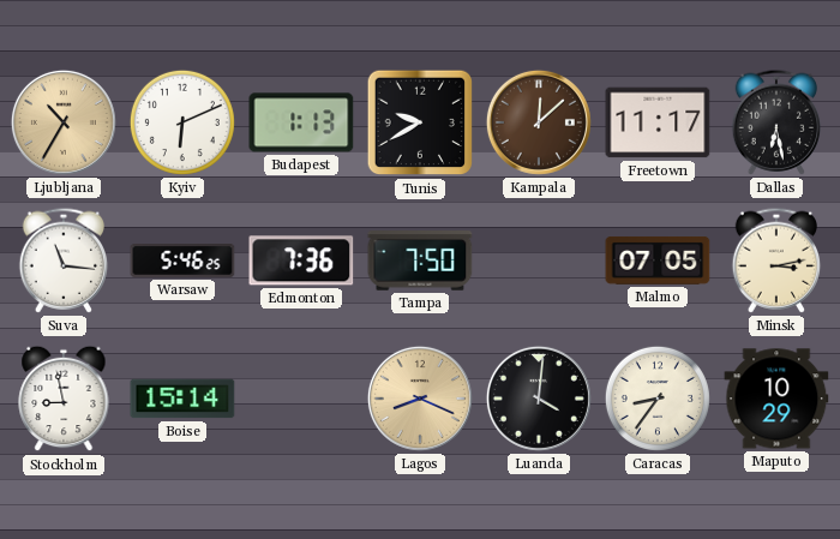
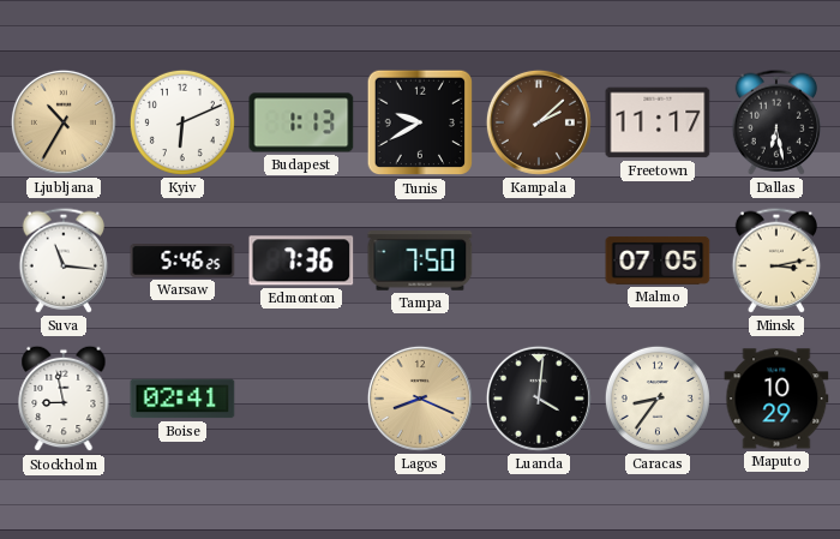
Kampala: 12:08 -> 2:08
Boise: 15:14 -> 02:41
